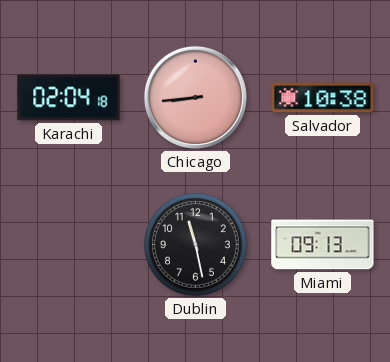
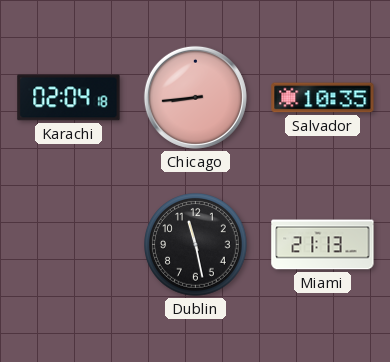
Salvador: 10:38 -> 10:35
Miami: 09:13 -> 21:13
